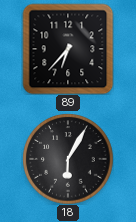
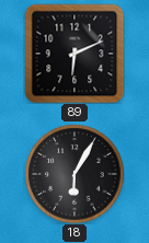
89: 6:37 -> 6:11
